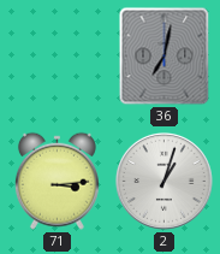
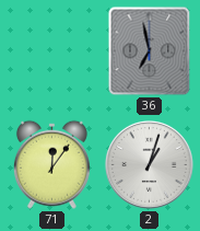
36: 7:02 -> 6:58
71: 3:14 -> 12:06
